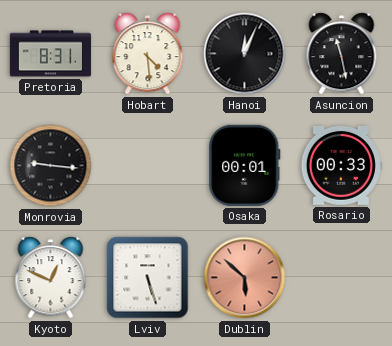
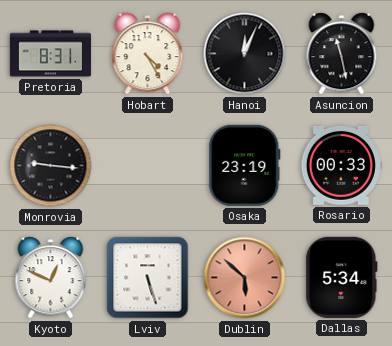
Hobart: 4:29 -> 4:25
Osaka: 00:01 -> 23:19
Dallas: none -> 5:34
